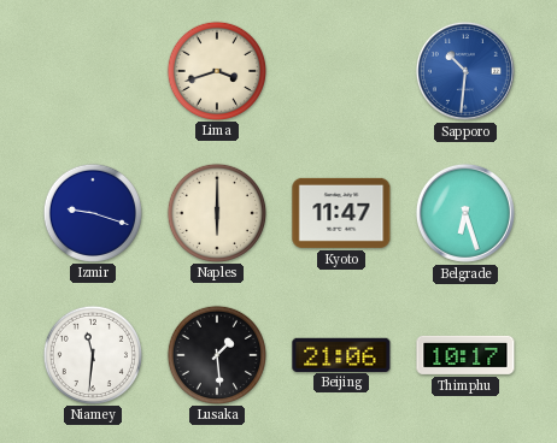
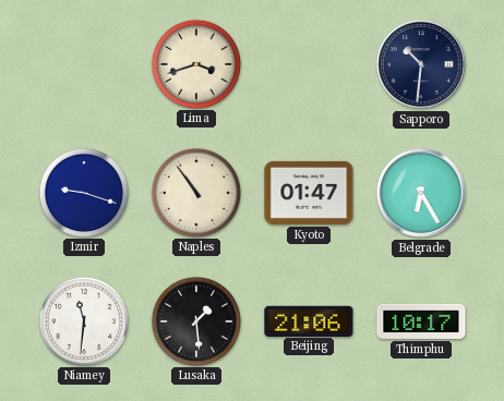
Sapporo dial: blue -> navy
Naples: 6:00 -> 10:54
Kyoto: 11:47 -> 01:47
Belgrade: 6:27 -> 6:25
